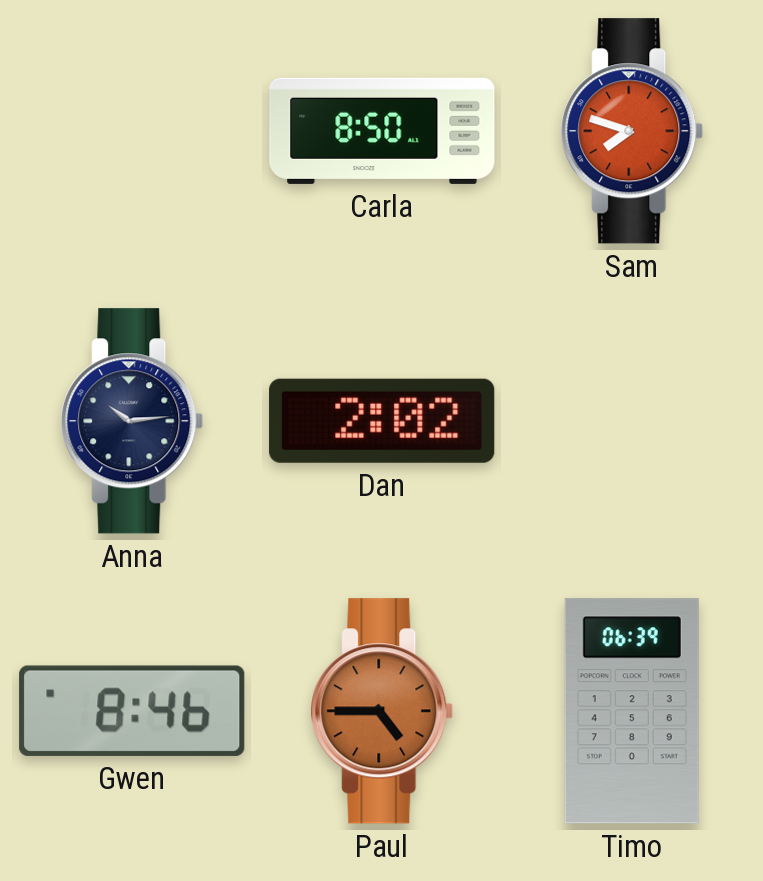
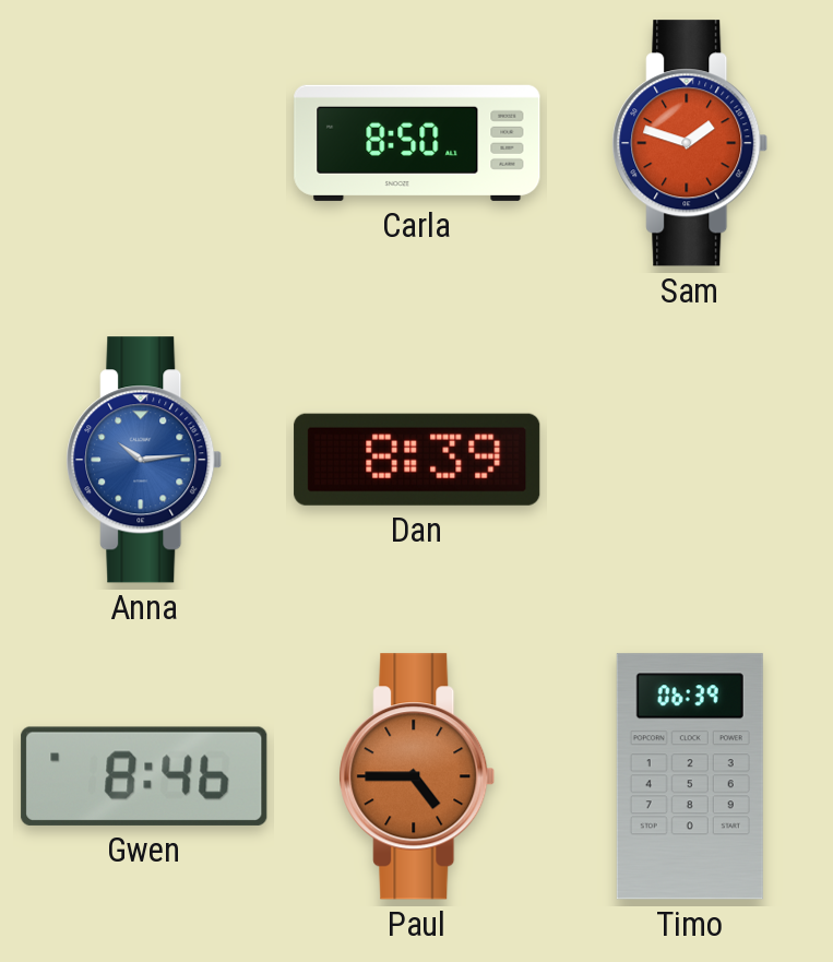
Sam: 7:48 -> 1:48
Anna dial: navy -> blue
Dan: 2:02 -> 8:39
